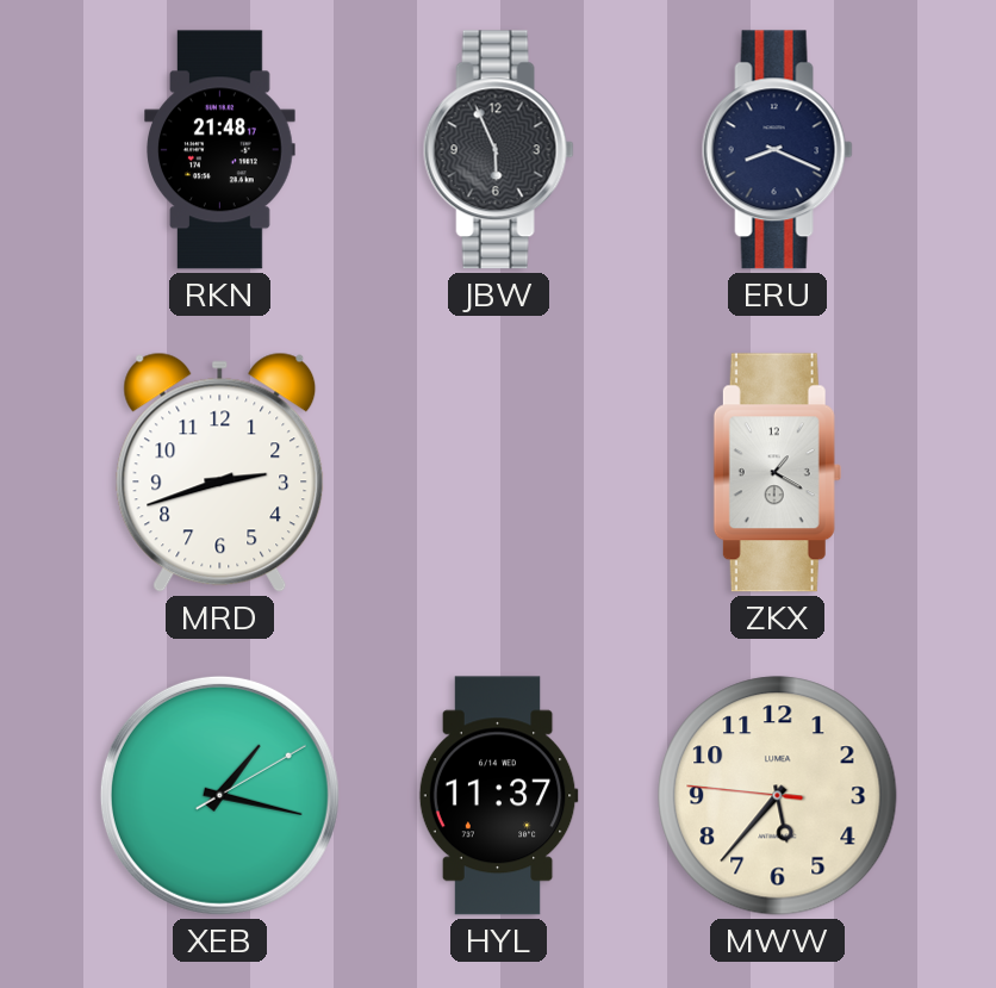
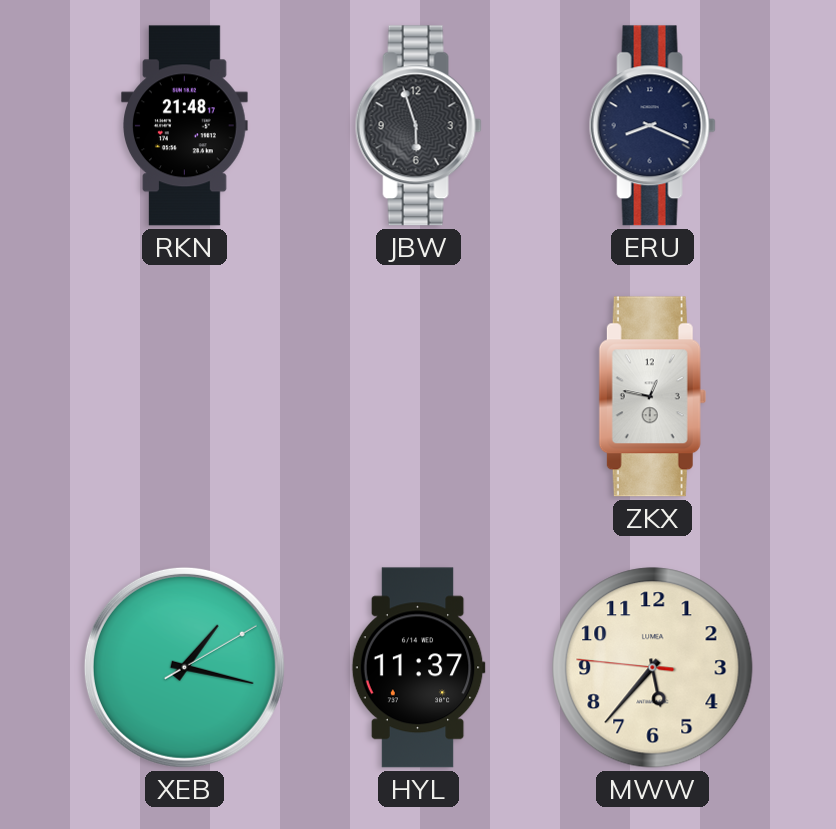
JBW: 5:56 -> 5:57
MRD: 2:42 -> none
ZKX: 1:20 -> 12:47
